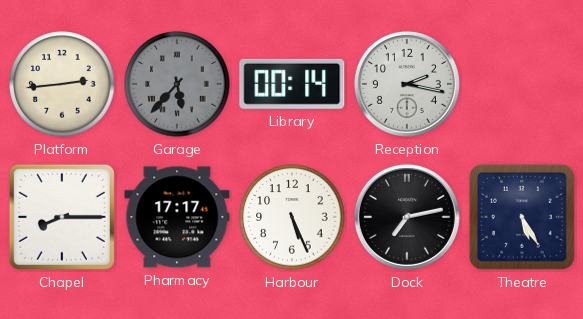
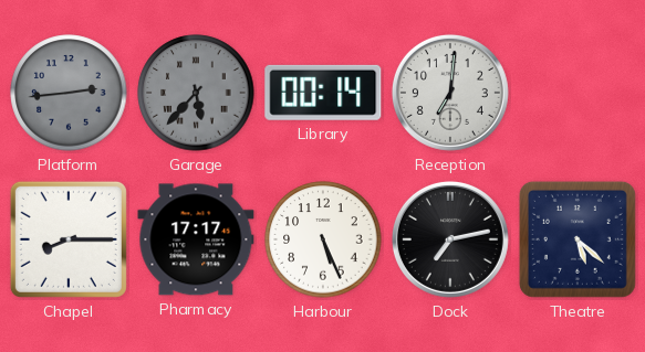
Platform dial: cream -> grey
Reception: 2:17 -> 7:01
Theatre: 5:25 -> 5:22
